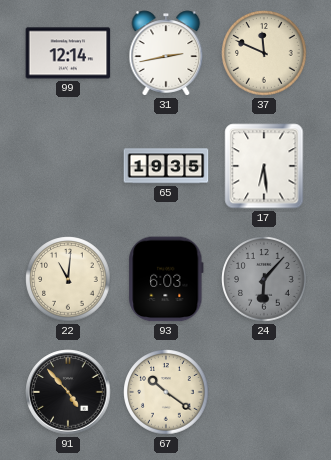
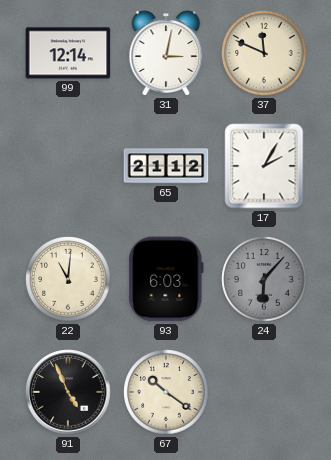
31: 2:43 -> 3:02
65: 19:35 -> 21:12
17: 6:29 -> 2:05
91: 4:53 -> 4:56
